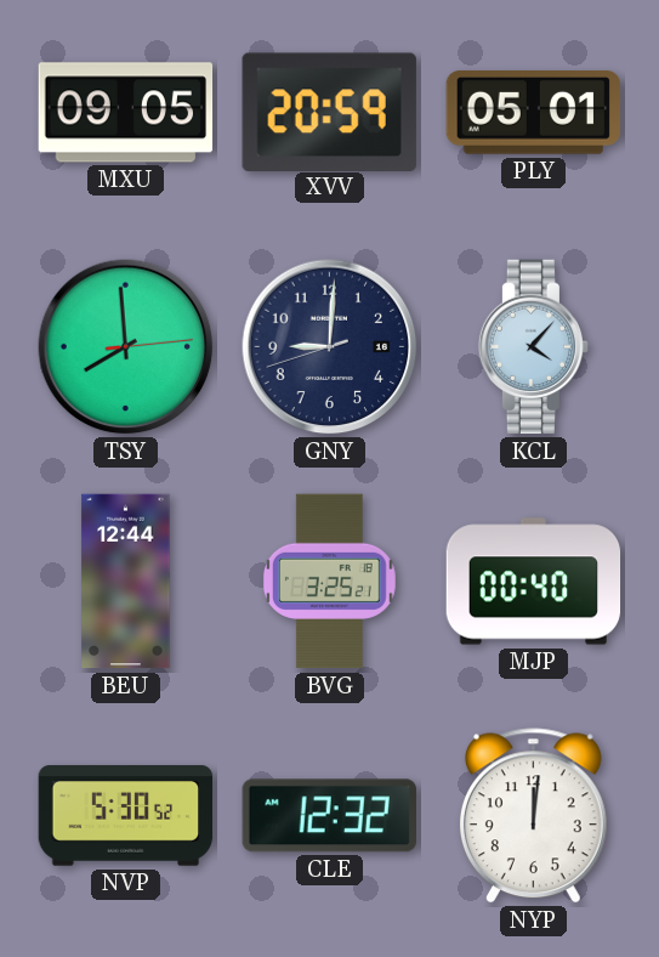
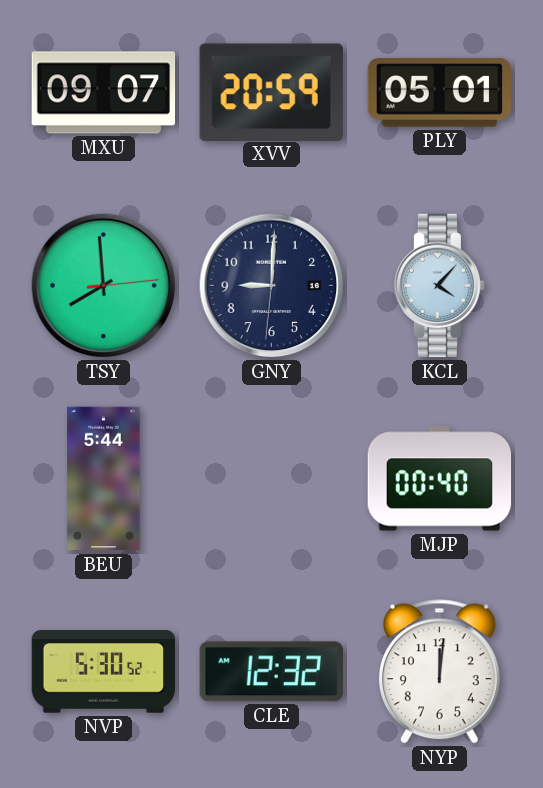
MXU: 09:05 -> 09:07
GNY: 9:00:42 -> 9:00:31
BEU: 12:44 -> 5:44
BVG: 3:25 -> none
